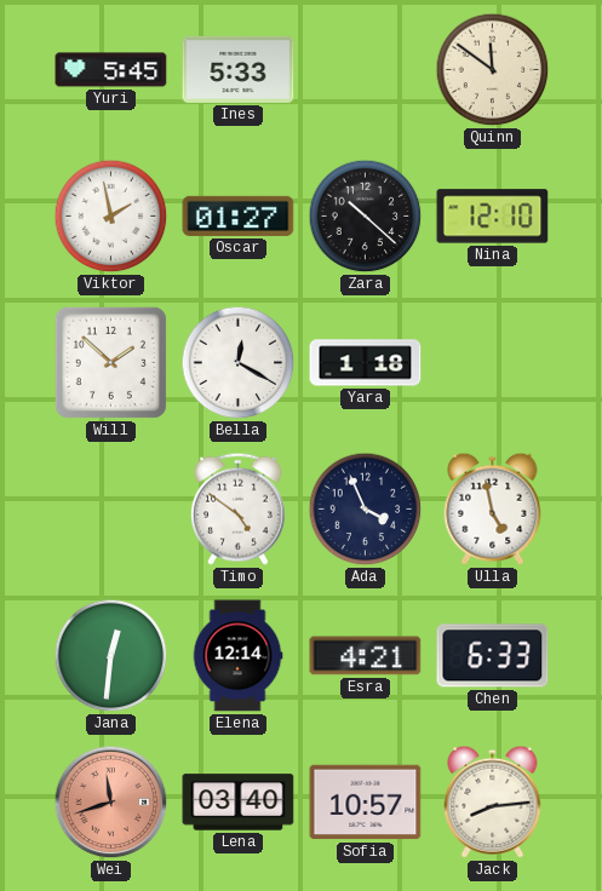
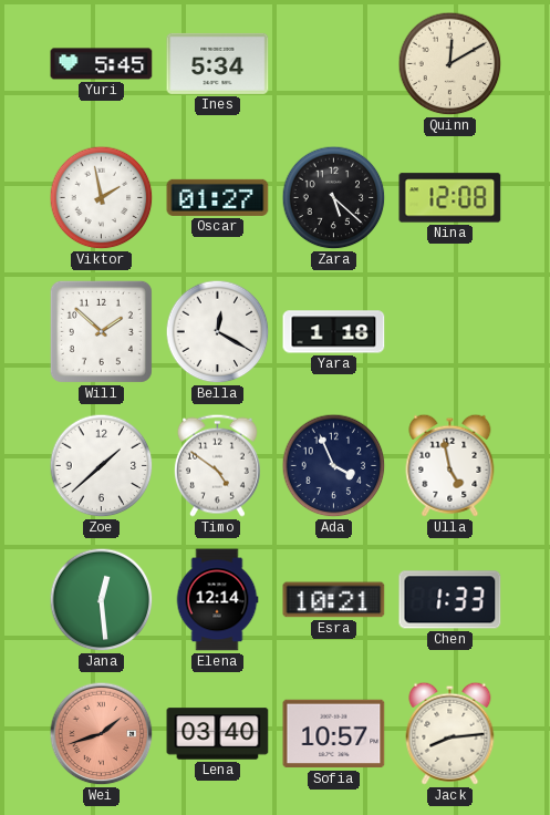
Ines: 5:33 -> 5:34
Quinn: 11:51 -> 12:10
Zara: 10:22 -> 5:22
Nina: 12:10 -> 12:08
Zoe: none -> 1:38
Jana: 12:31 -> 12:29
Esra: 4:21 -> 10:21
Chen: 6:33 -> 1:33
Wei: 11:42 -> 1:42
